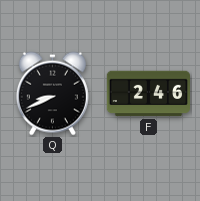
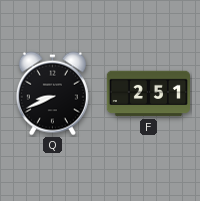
F: 2:46 -> 2:51
